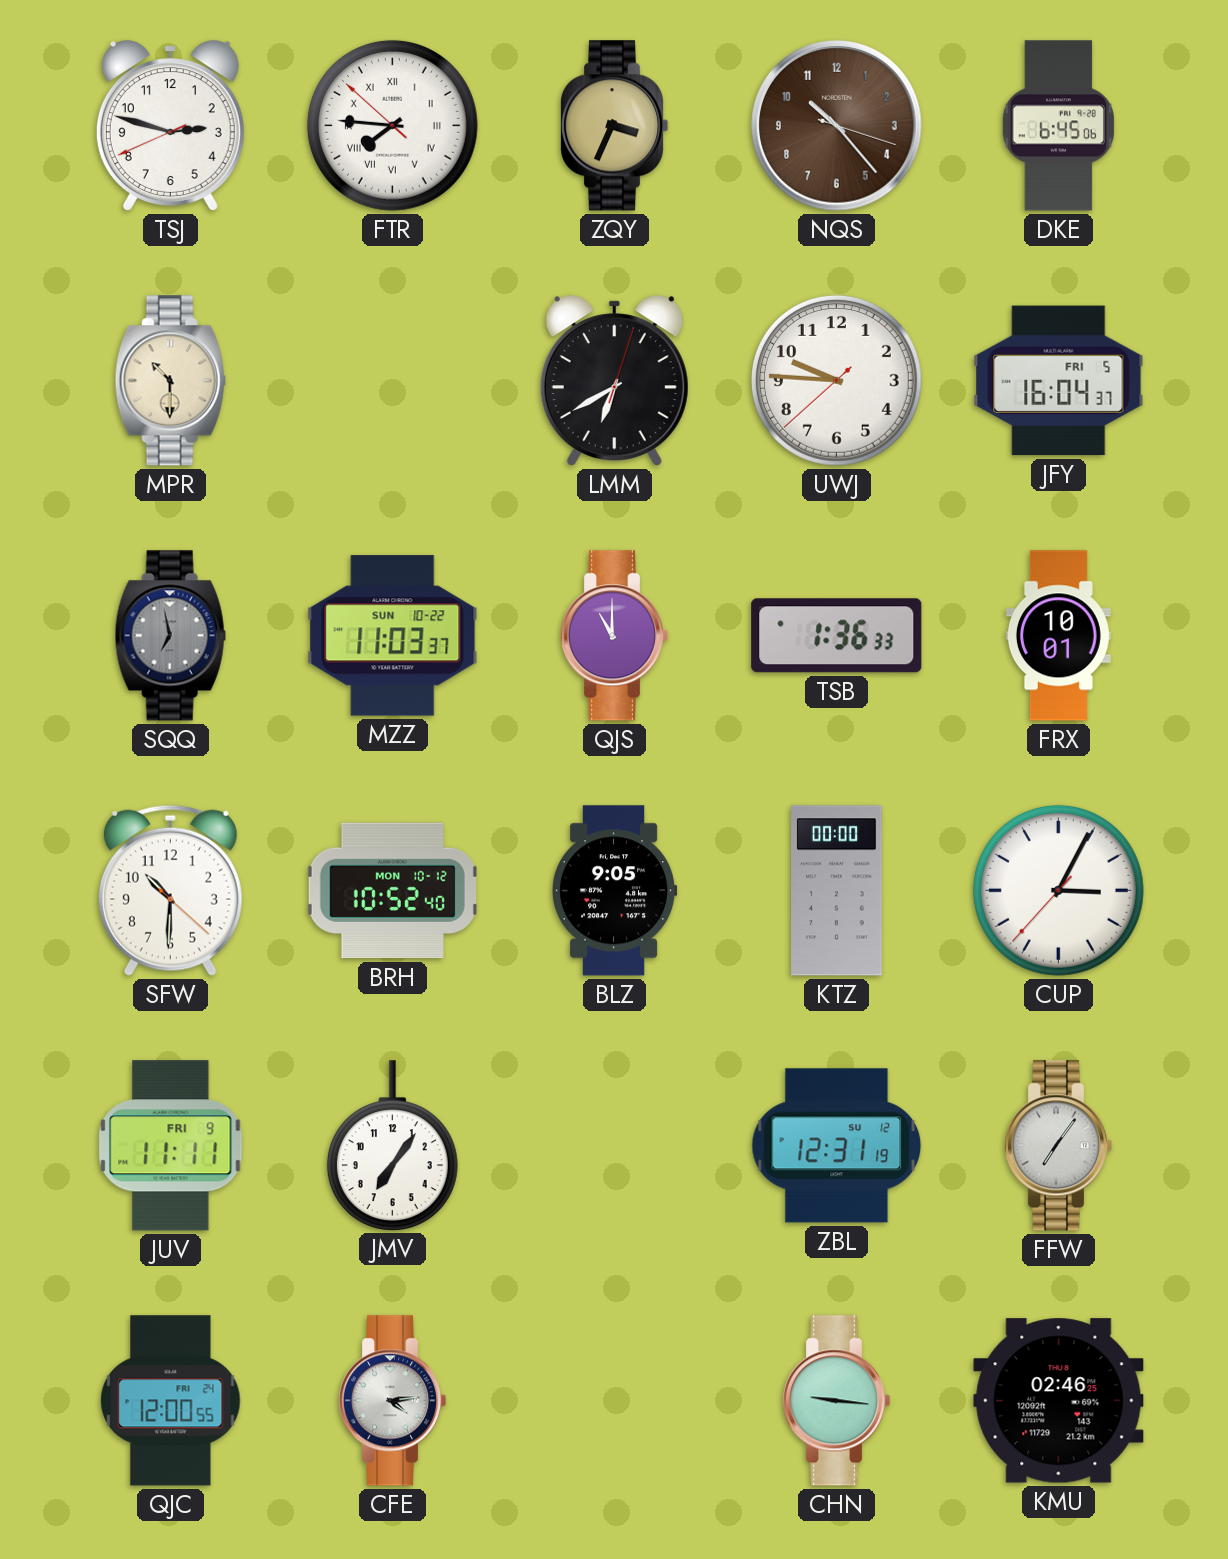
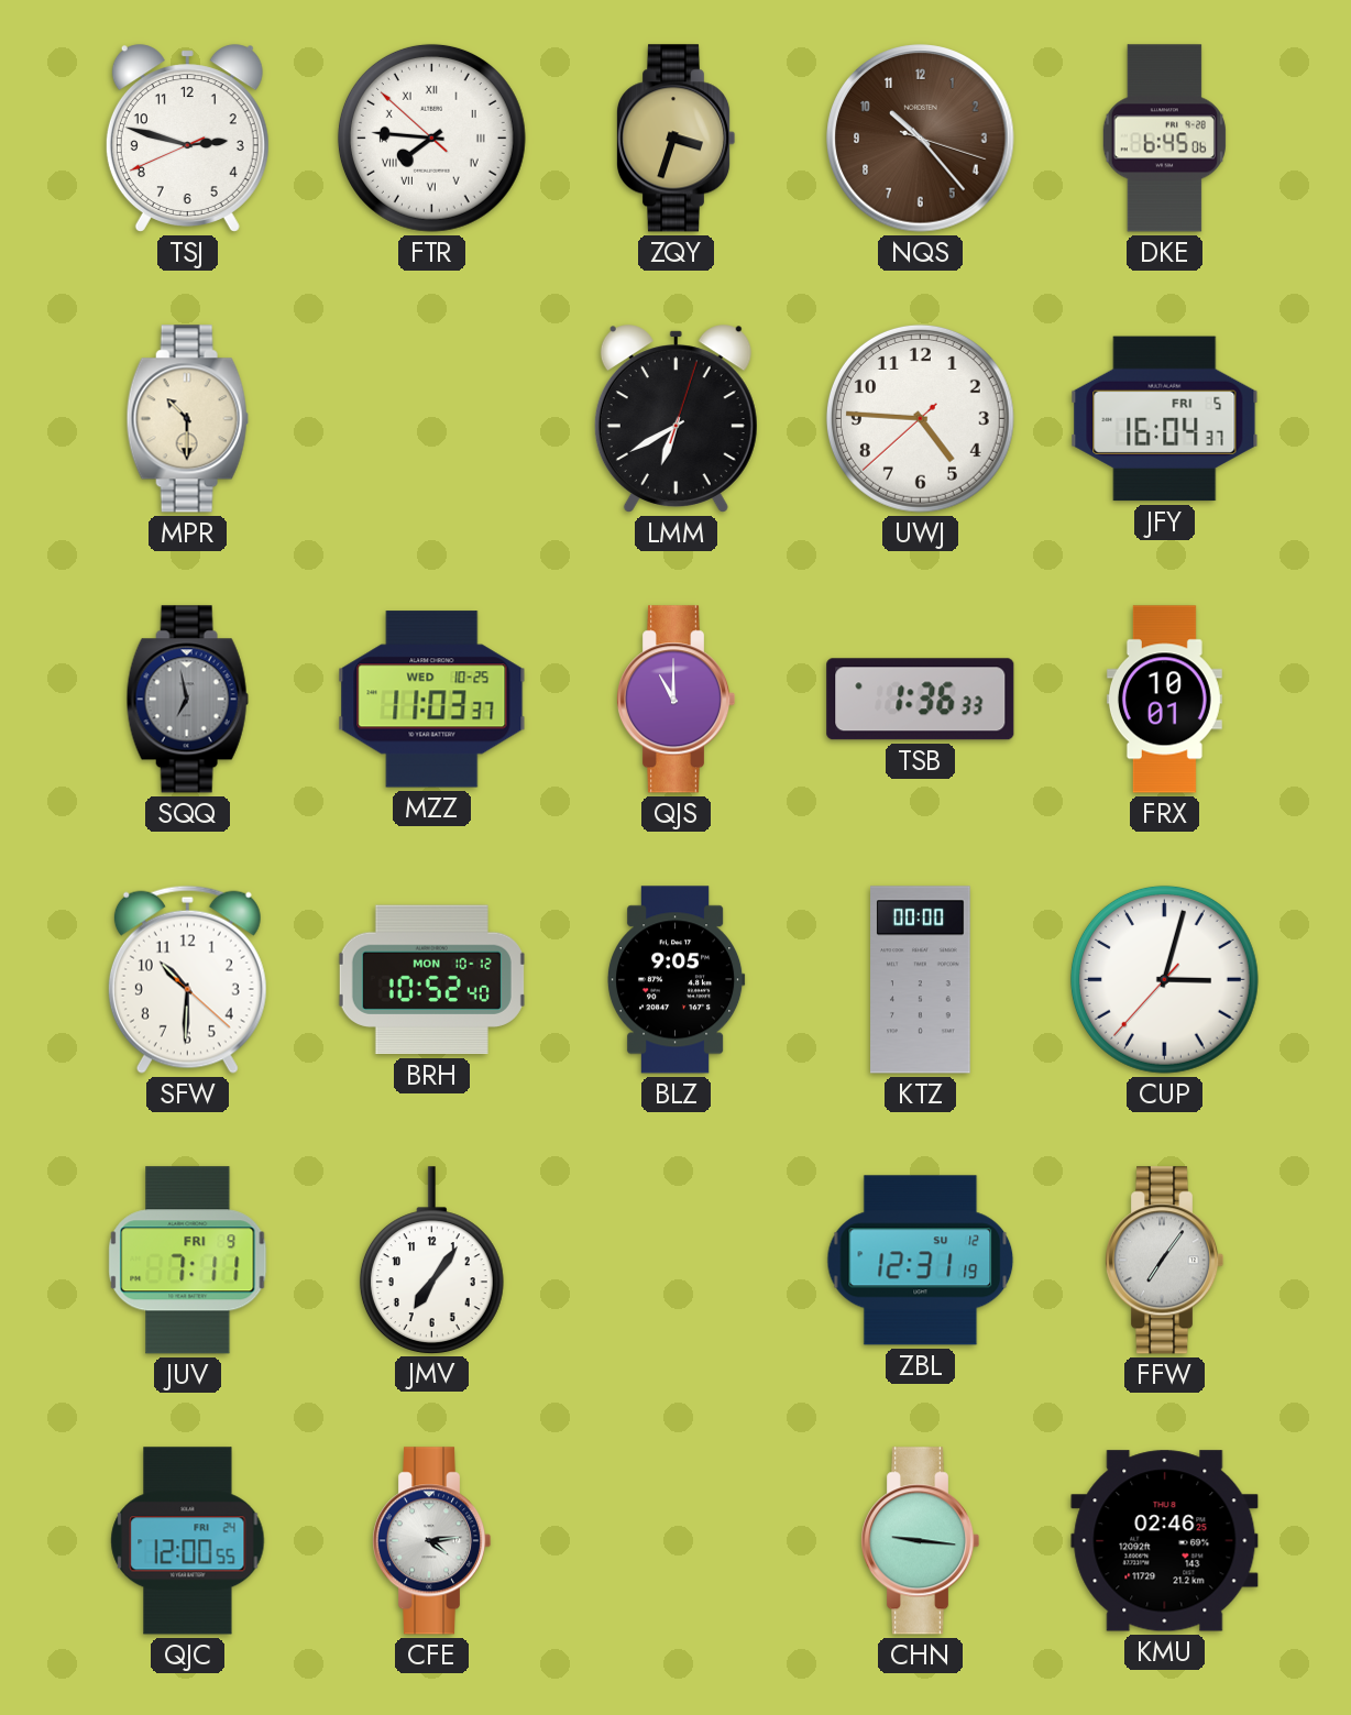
ZQY: 3:34 -> 3:33
UWJ: 9:45 -> 4:45
MZZ date: SUN 10-22 -> WED 10-25
CUP: 3:04 -> 3:02
JUV: 11:11 -> 7:11
